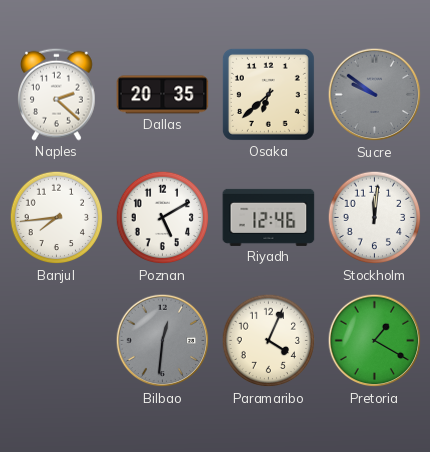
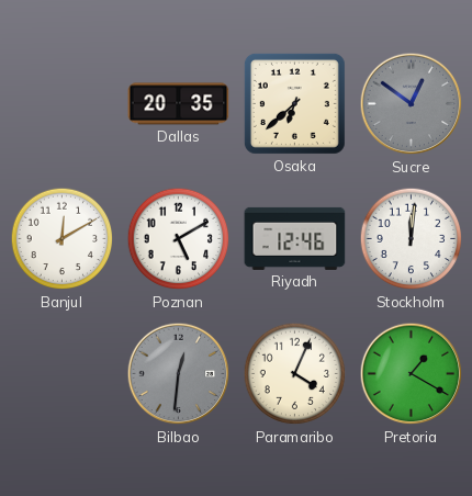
Naples: 2:22 -> none
Sucre: 9:51 -> 12:51
Banjul: 7:44 -> 12:10
